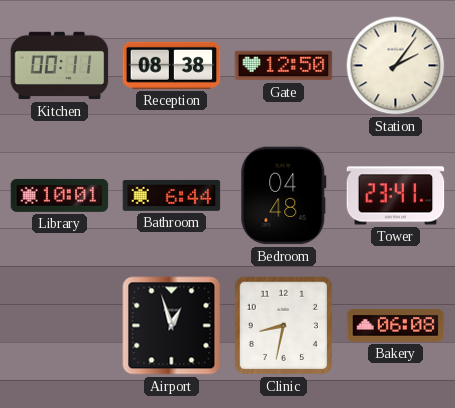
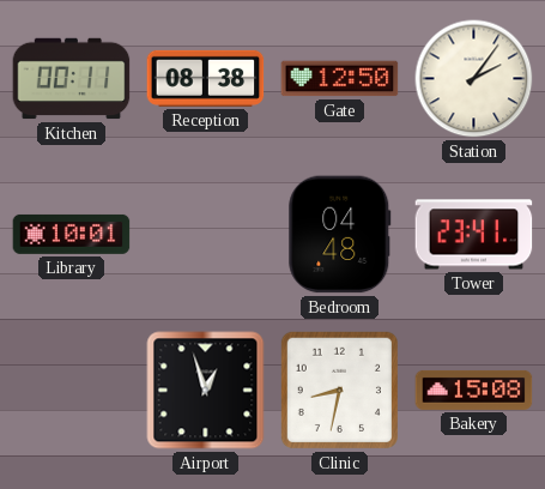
Bathroom: 6:44 -> none
Bakery: 06:08 -> 15:08
